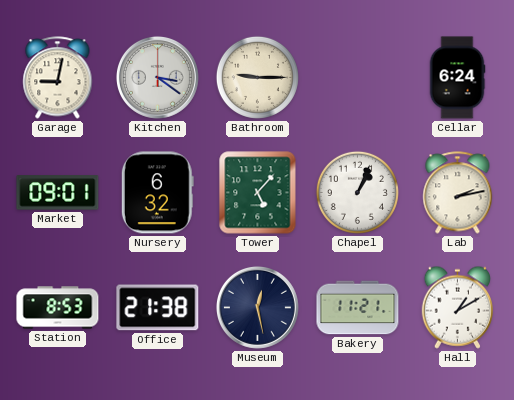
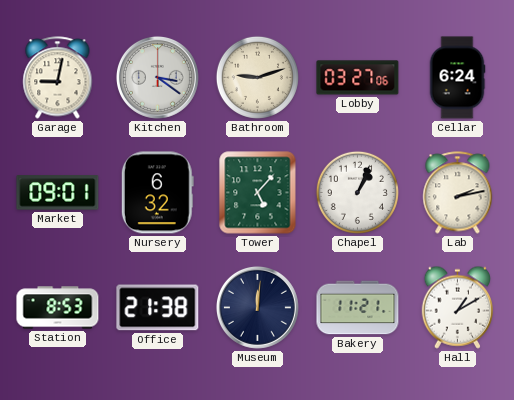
Bathroom: 9:15 -> 9:12
Lobby: none -> 03:27
Museum: 12:28 -> 12:01
